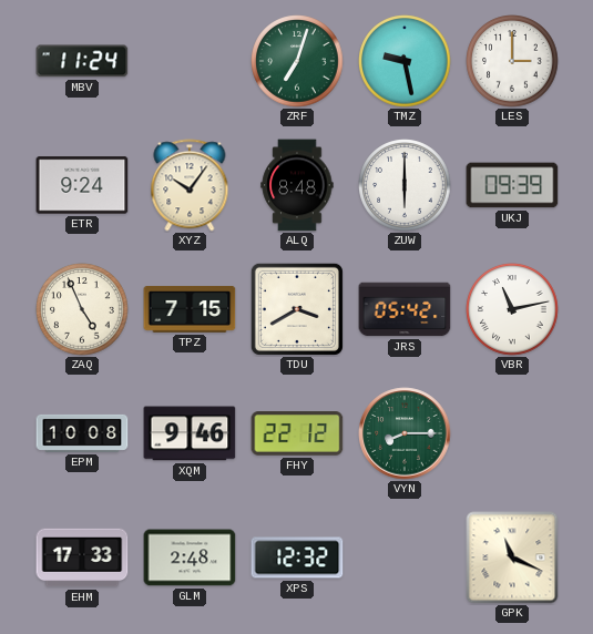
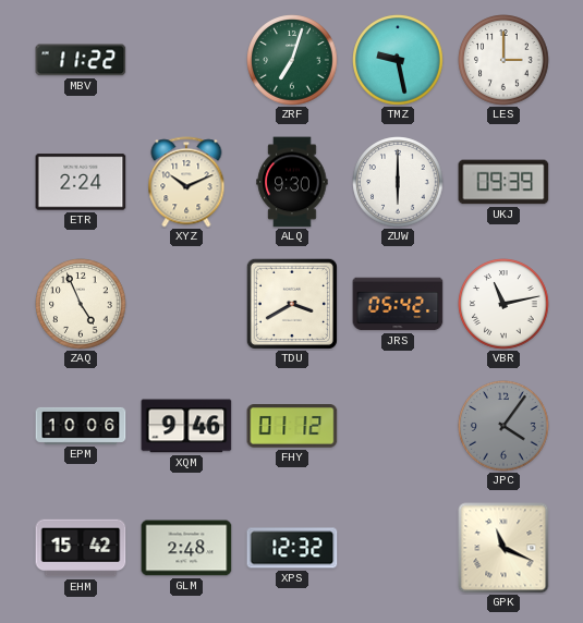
MBV: 11:24 -> 11:22
ETR: 9:24 -> 2:24
XYZ: 10:06 -> 10:11
ALQ: 8:48 -> 9:30
TPZ: 7:15 -> none
EPM: 10:08 -> 10:06
FHY: 22:12 -> 01:12
VYN: 8:15 -> none
JPC: none -> 4:06
EHM: 17:33 -> 15:42
